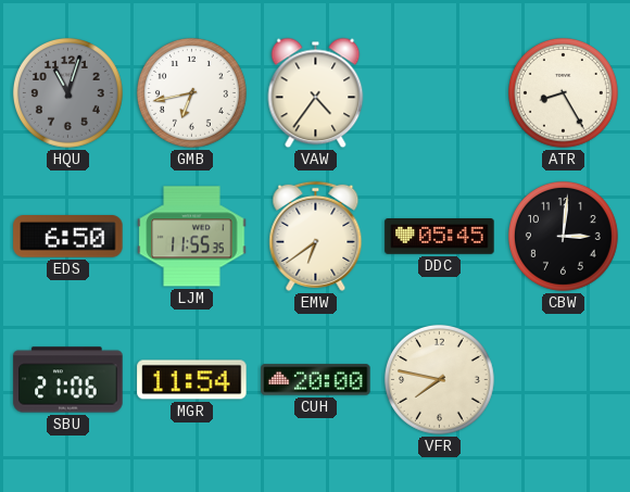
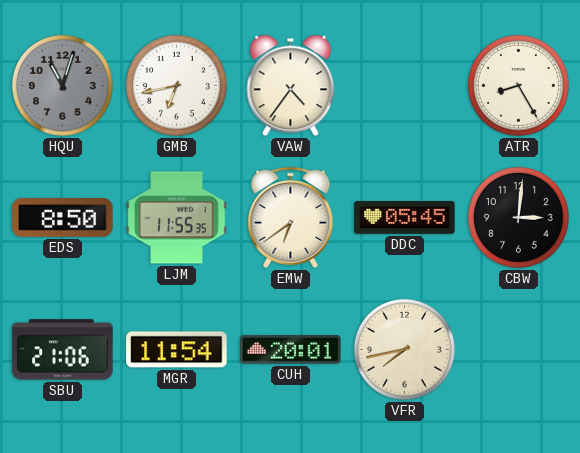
EDS: 6:50 -> 8:50
CUH: 20:00 -> 20:01
VFR: 7:47 -> 7:43
